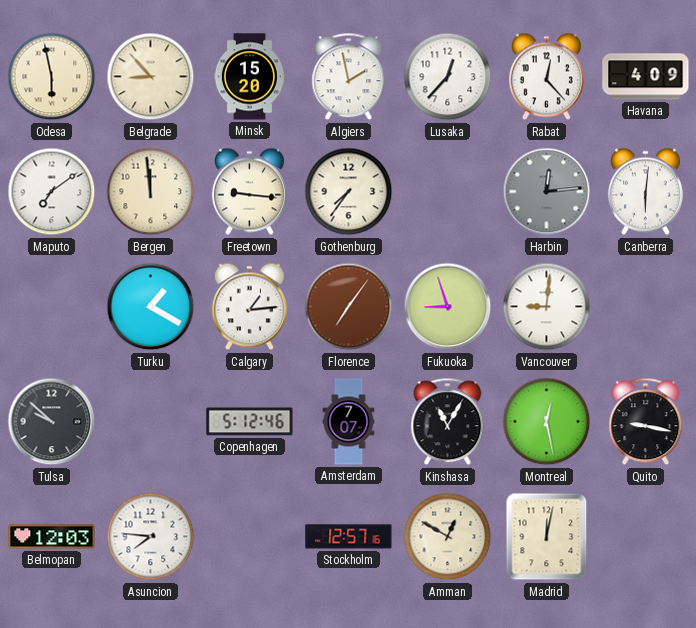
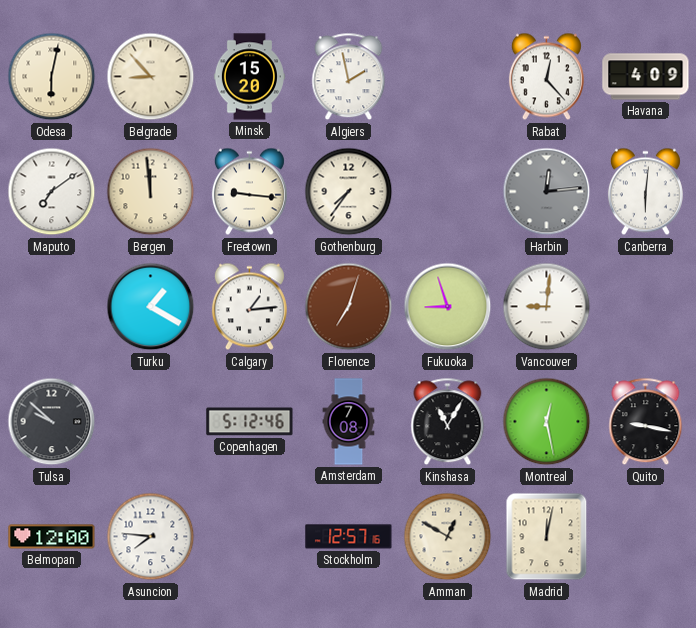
Odesa: 5:58 -> 6:02
Lusaka: 12:37 -> none
Florence: 7:06 -> 7:03
Amsterdam: 7:07 -> 7:08
Belmopan: 12:03 -> 12:00
